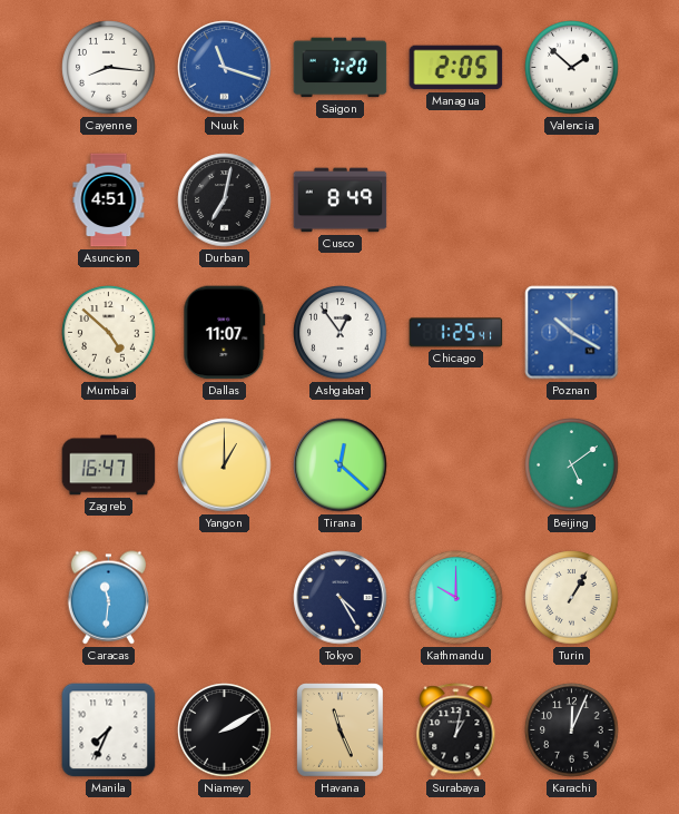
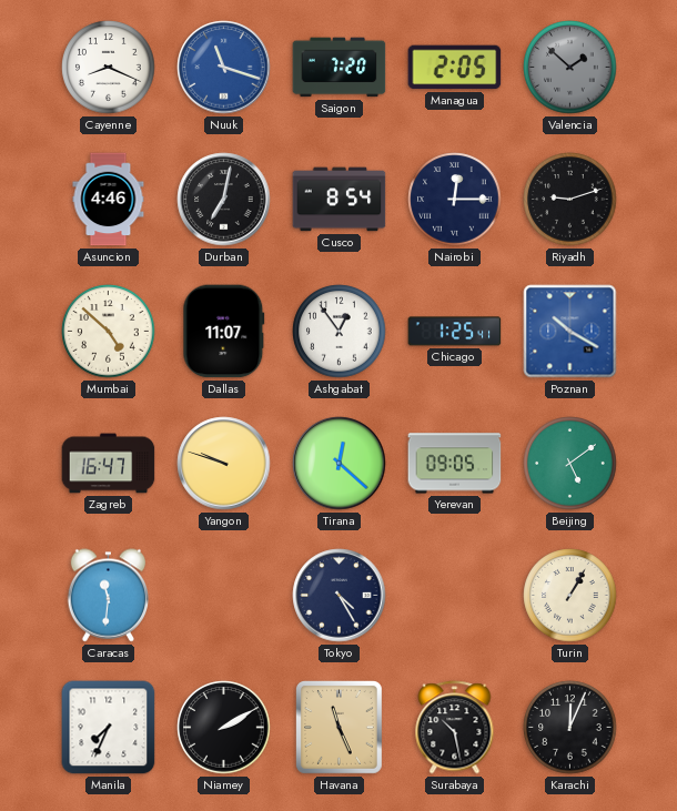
Cayenne: 8:16 -> 8:19
Valencia dial: white -> grey
Asuncion: 4:51 -> 4:46
Cusco: 8:49 -> 8:54
Nairobi: none -> 12:15
Riyadh: none -> 9:12
Yangon: 1:00 -> 9:48
Yerevan: none -> 09:05
Kathmandu: 10:00 -> none
Surabaya: 1:02 -> 10:28
